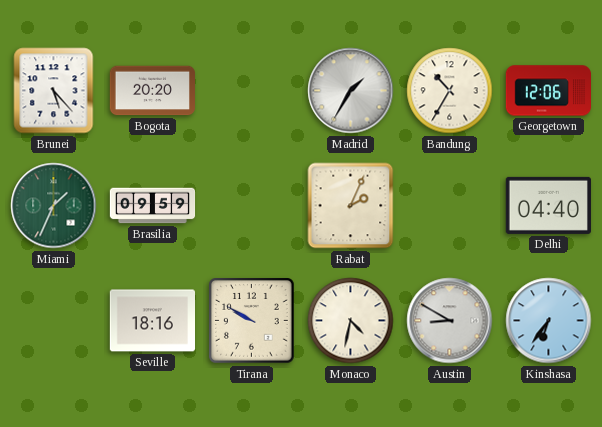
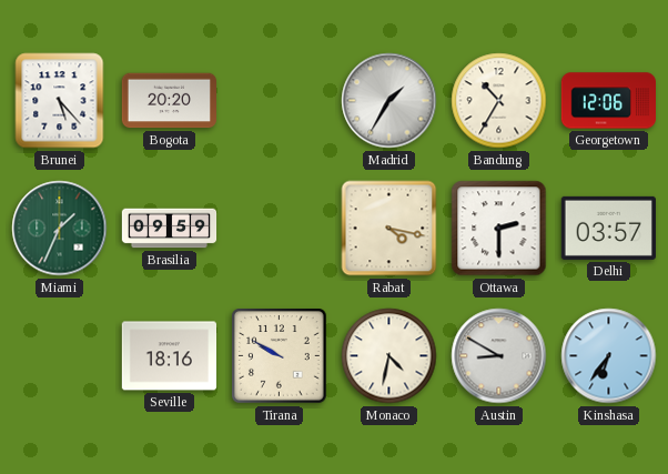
Rabat: 2:04 -> 4:17
Ottawa: none -> 2:30
Delhi: 04:40 -> 03:57
